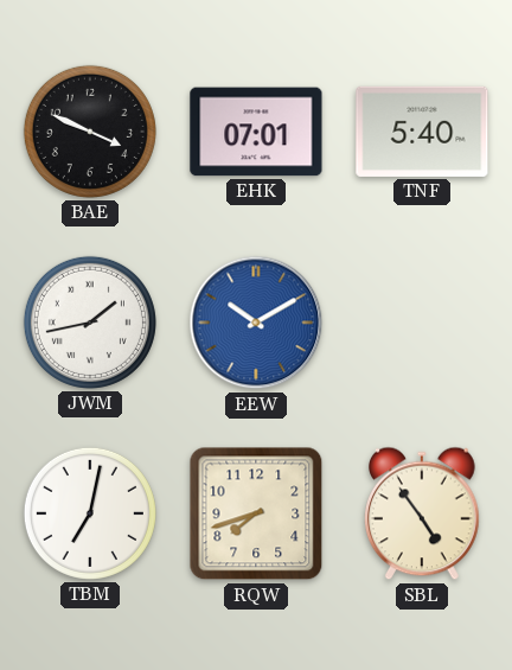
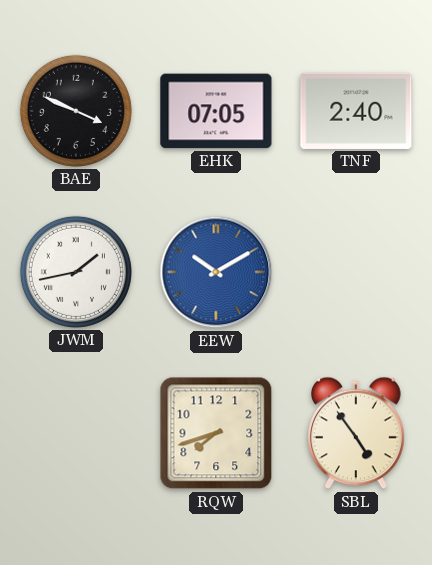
EHK: 07:01 -> 07:05
TNF: 5:40 -> 2:40
TBM: 7:02 -> none
